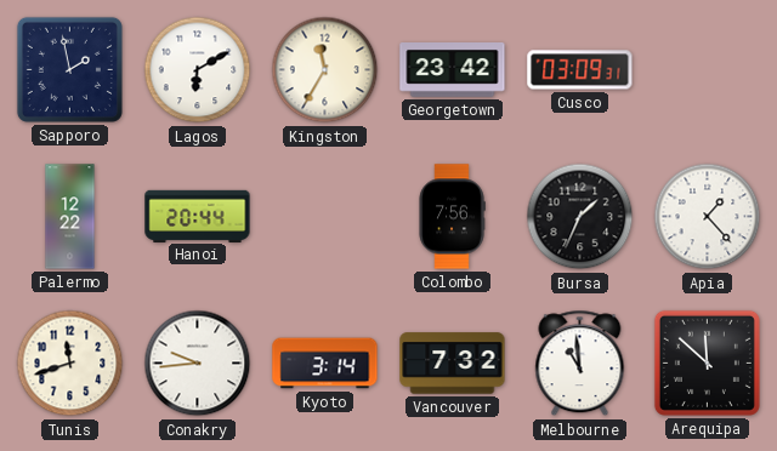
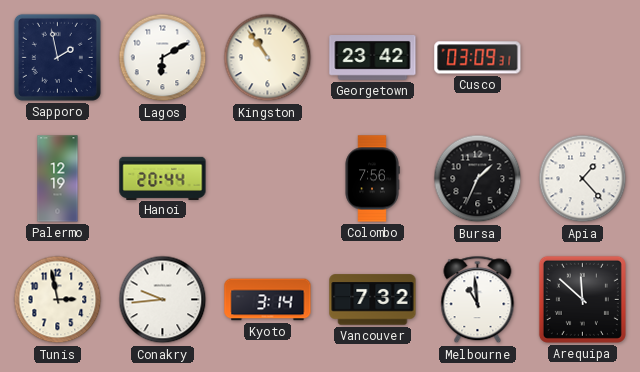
Kingston: 11:35 -> 10:54
Palermo: 12:22 -> 12:19
Tunis: 11:42 -> 2:58
